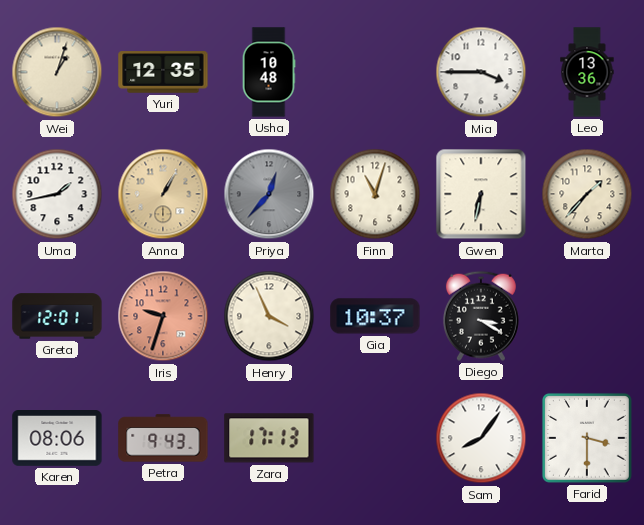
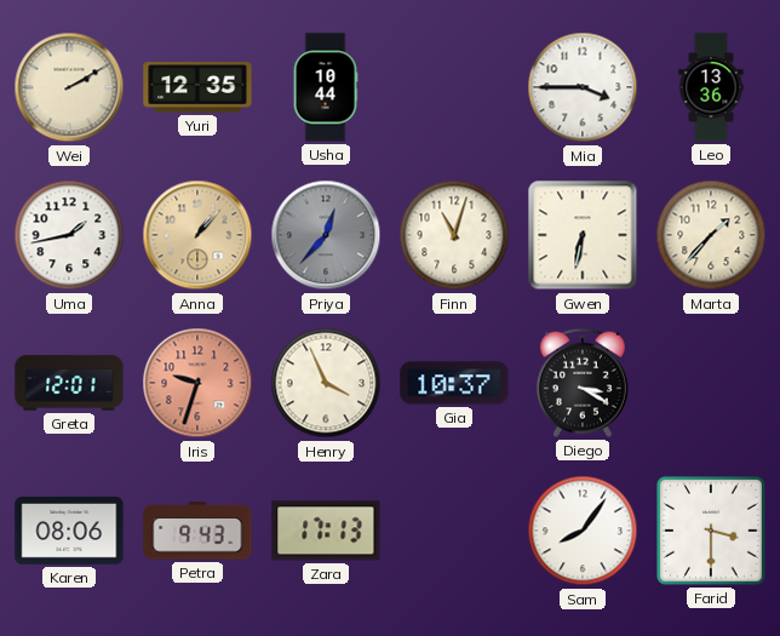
Wei: 1:03 -> 2:10
Usha: 10:48 -> 10:44
Anna: 1:05 -> 1:07
